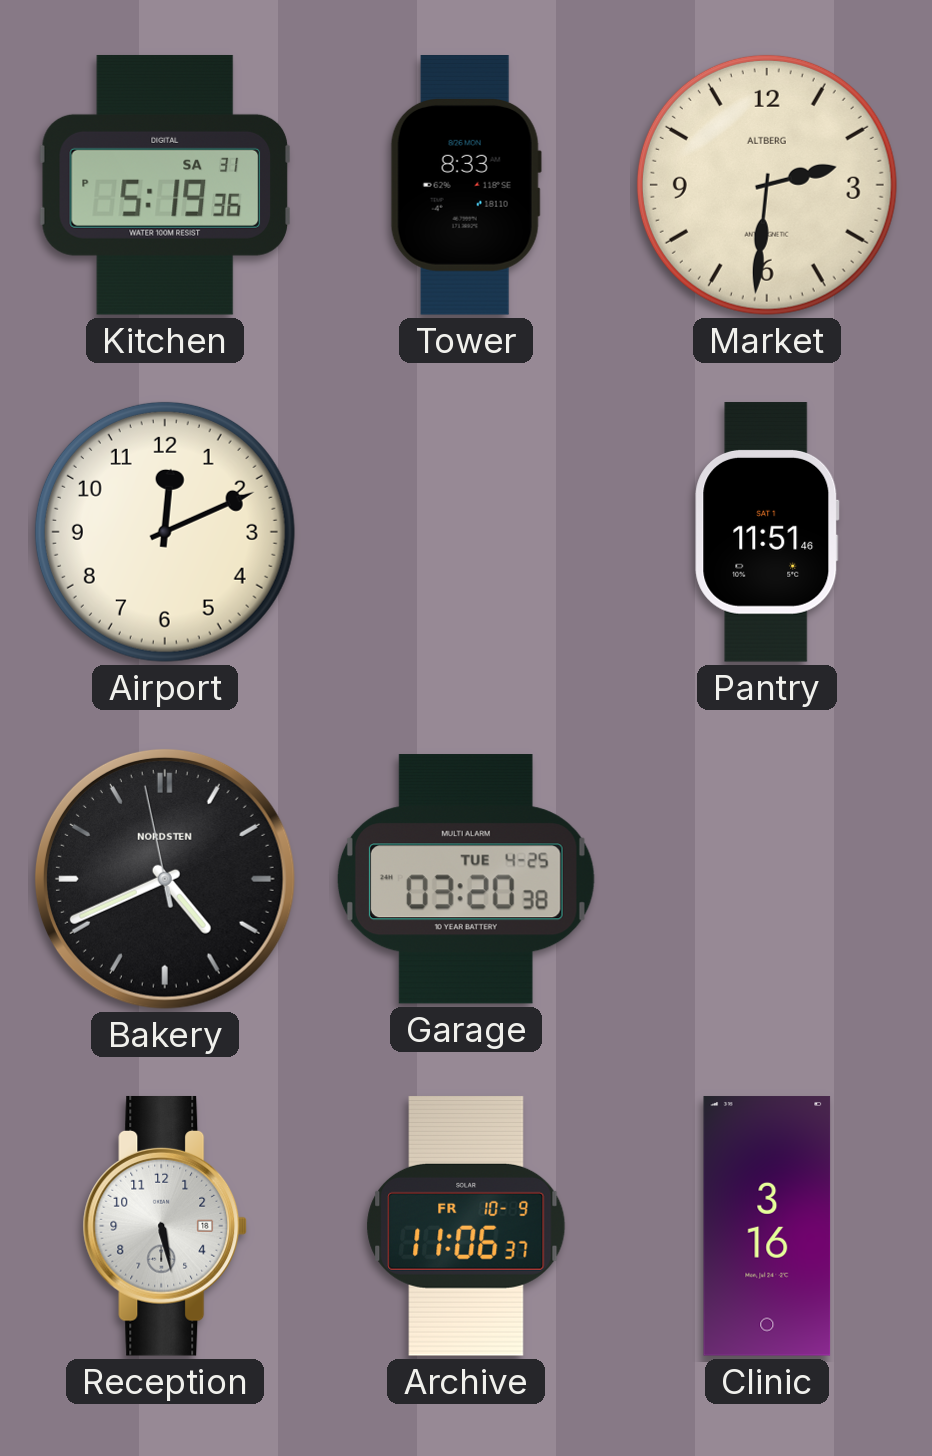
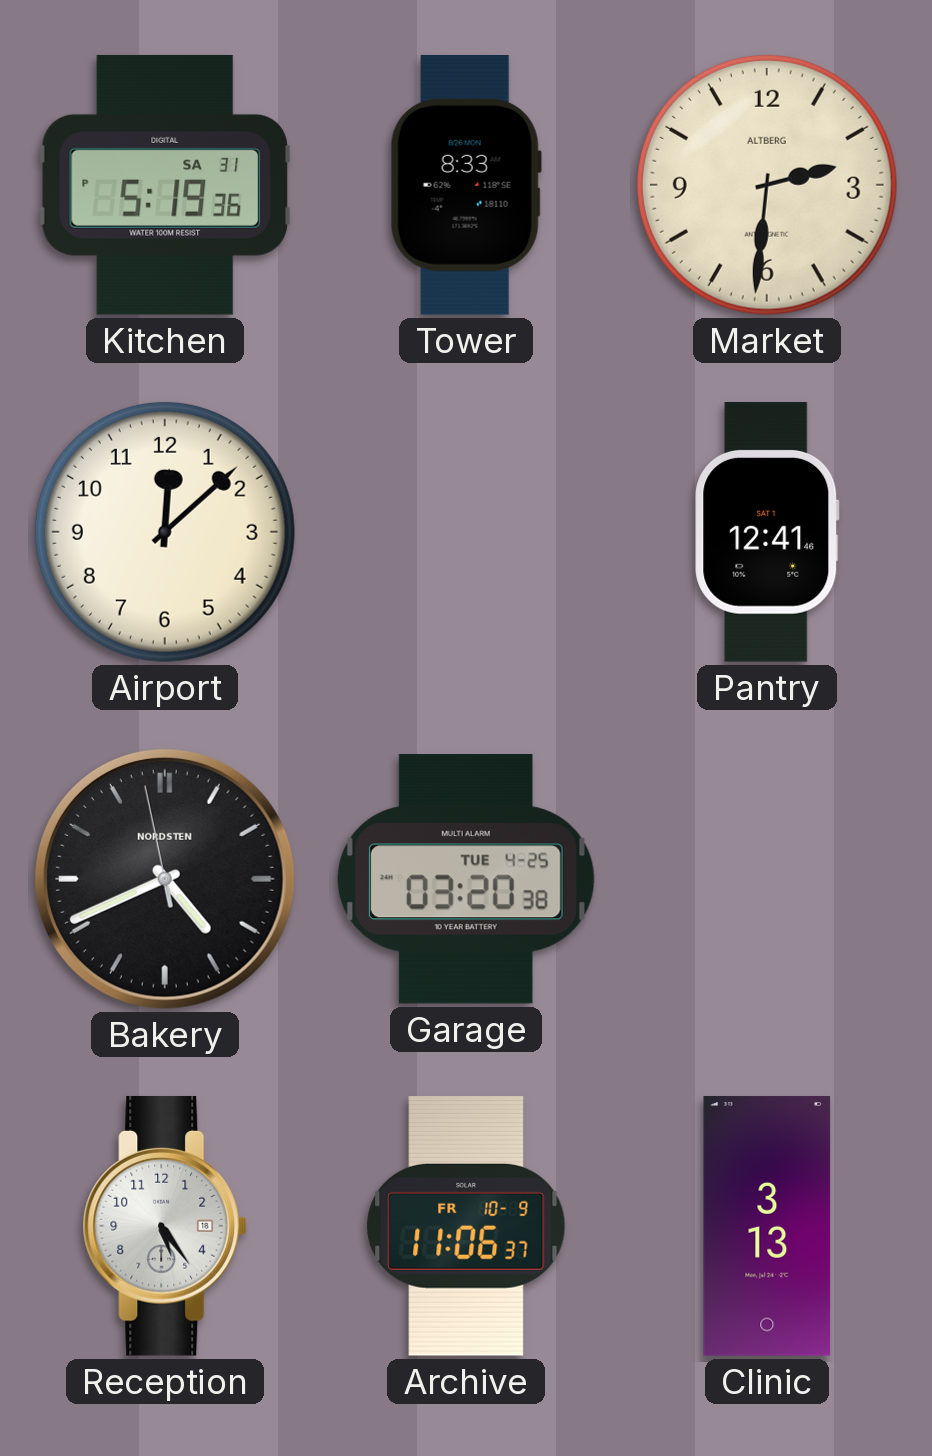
Airport: 12:11 -> 12:08
Pantry: 11:51 -> 12:41
Reception: 5:28 -> 5:24
Clinic: 3:16 -> 3:13
